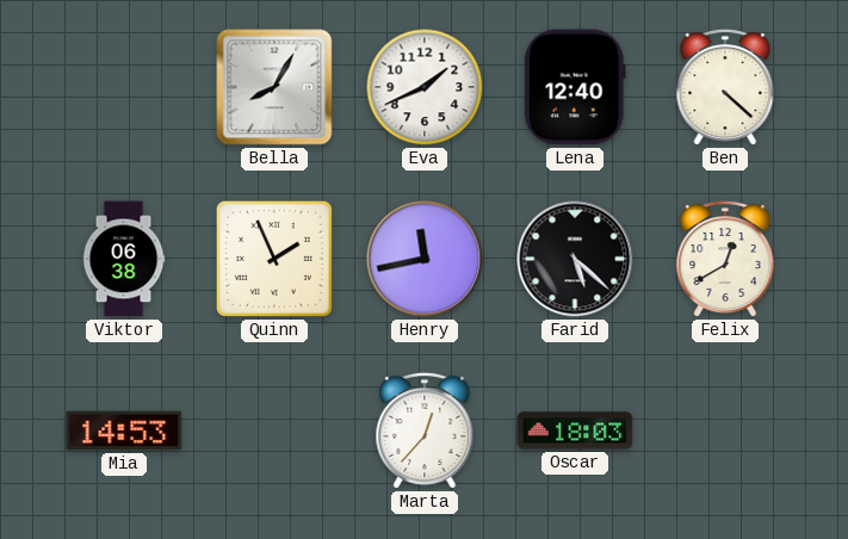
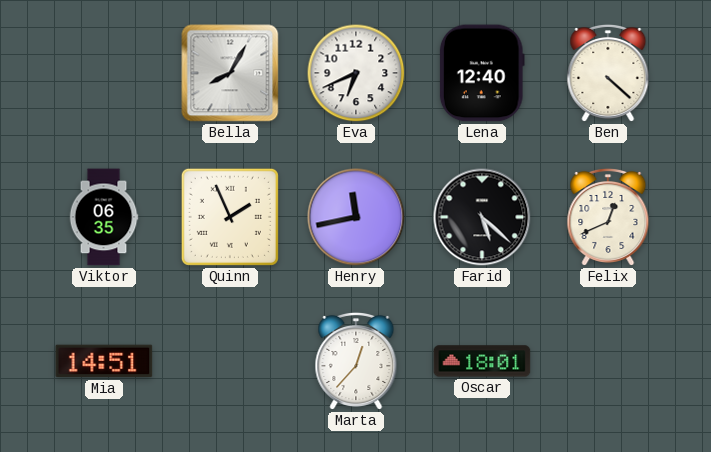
Eva: 1:41 -> 6:41
Viktor: 06:38 -> 06:35
Felix: 12:40 -> 12:41
Mia: 14:53 -> 14:51
Oscar: 18:03 -> 18:01
